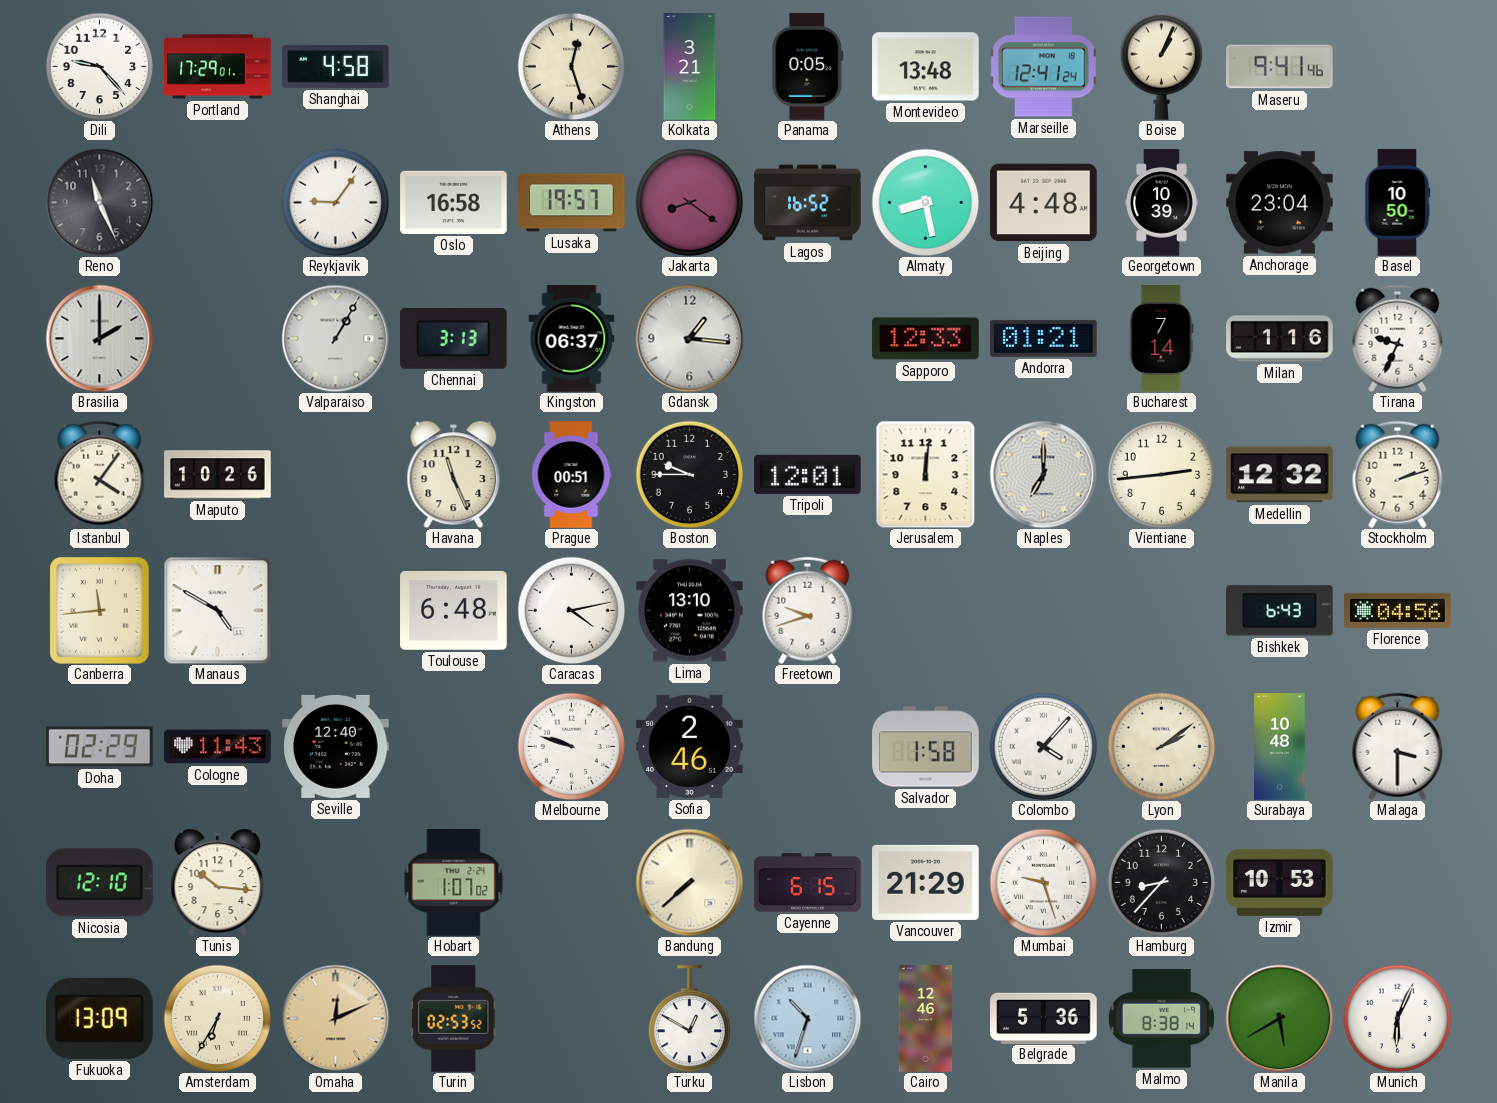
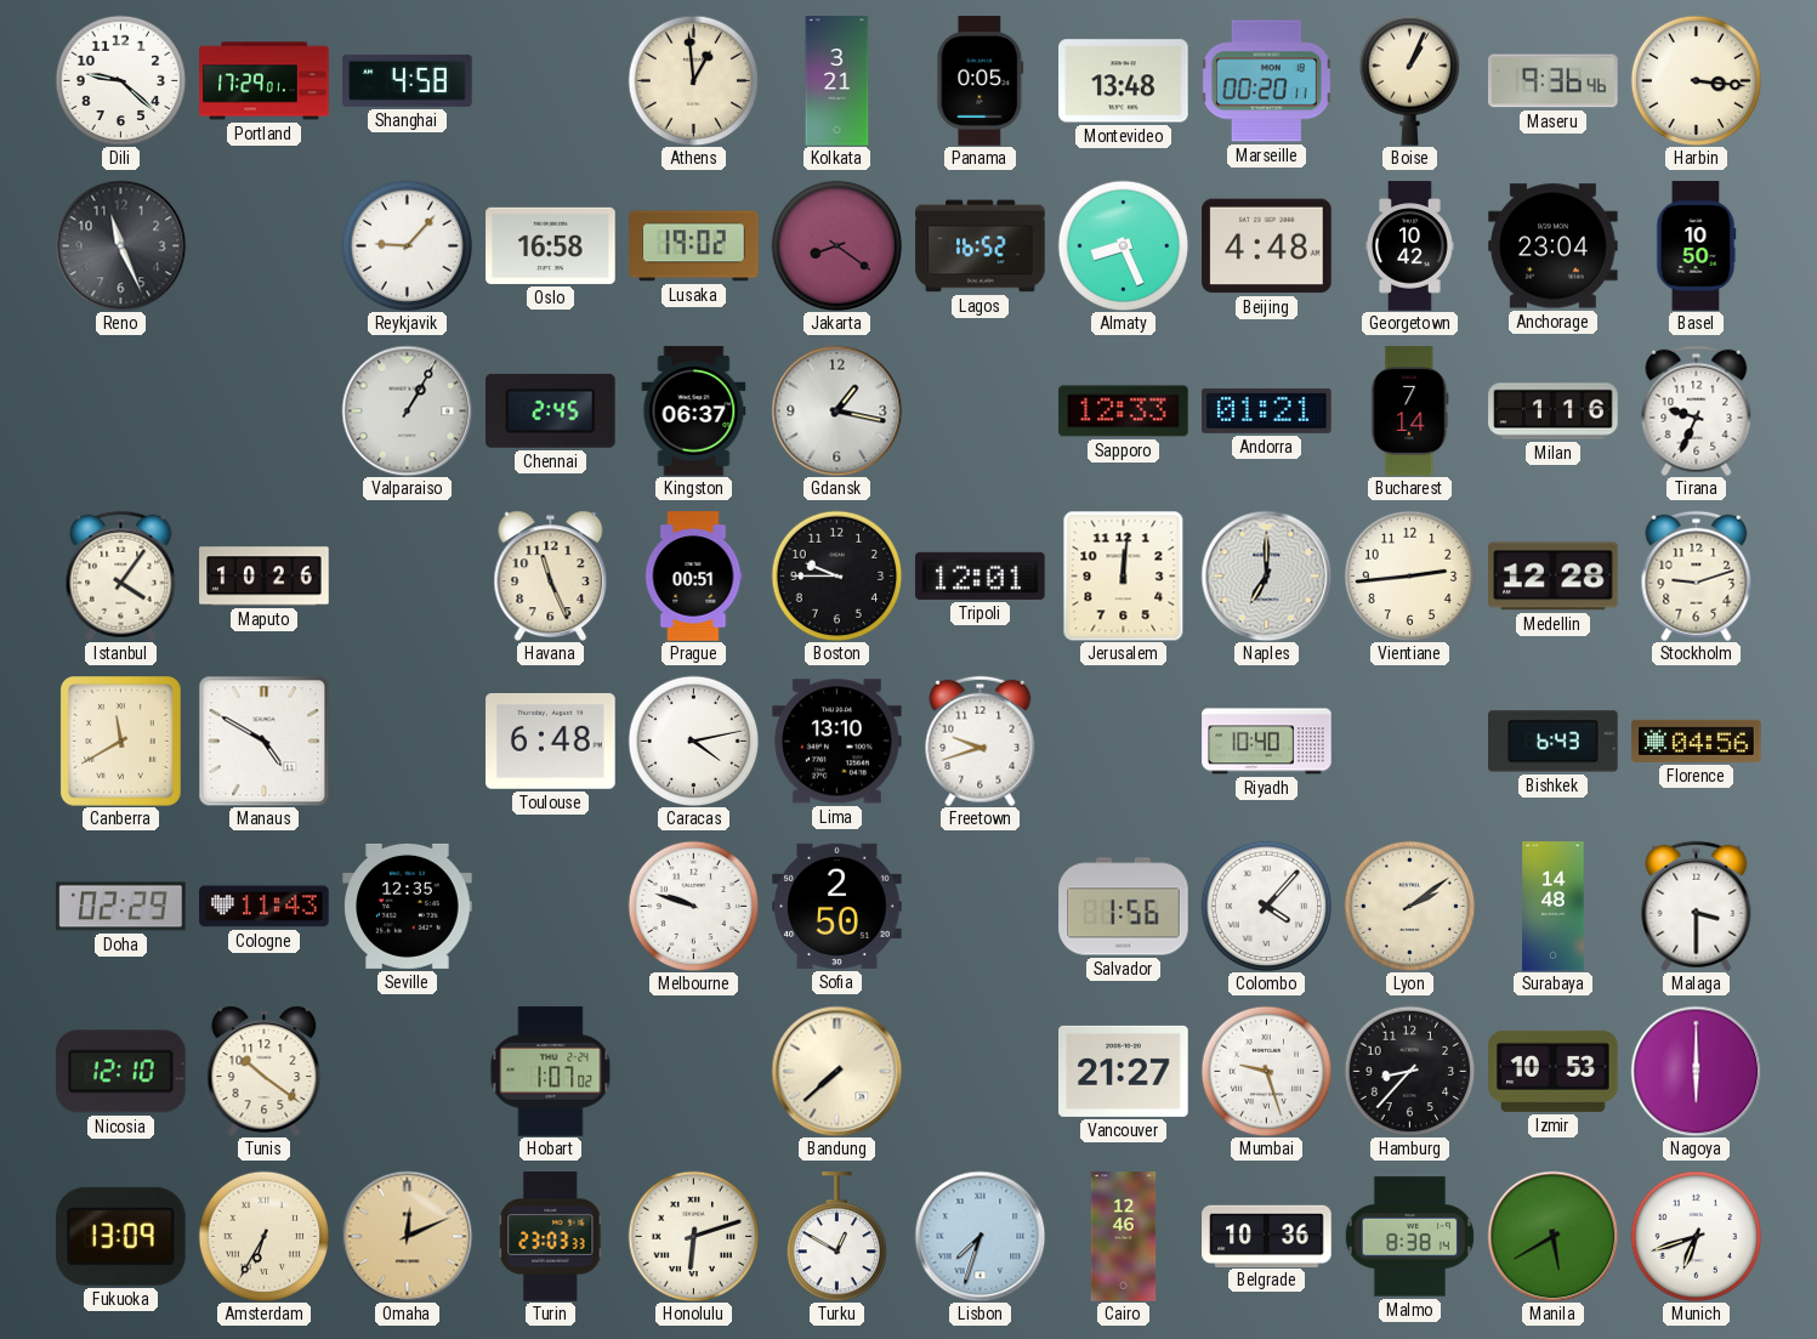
Dili: 9:23 -> 9:22
Athens: 12:27 -> 12:59
Marseille: 12:41 -> 00:20
Maseru: 9:41 -> 9:36
Harbin: none -> 3:16
Reykjavik: 9:06 -> 9:07
Lusaka: 19:57 -> 19:02
Almaty: 8:28 -> 8:26
Georgetown: 10:39 -> 10:42
Brasilia: 2:00 -> none
Chennai: 3:13 -> 2:45
Gdansk: 1:16 -> 1:17
Medellin: 12:32 -> 12:28
Stockholm: 2:12 -> 9:12
Canberra: 11:44 -> 11:40
Riyadh: none -> 10:40
Seville: 12:40 -> 12:35
Sofia: 2:46 -> 2:50
Salvador: 1:58 -> 1:56
Surabaya: 10:48 -> 14:48
Tunis: 10:16 -> 10:21
Cayenne: 6:15 -> none
Vancouver: 21:29 -> 21:27
Nagoya: none -> 6:00
Turin: 02:53 -> 23:03
Honolulu: none -> 6:12
Lisbon: 10:33 -> 7:33
Belgrade: 5:36 -> 10:36
Munich: 6:04 -> 6:42
